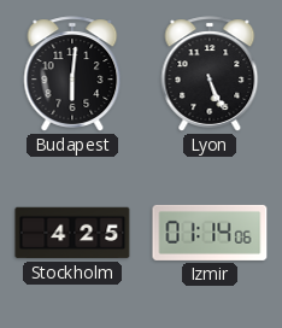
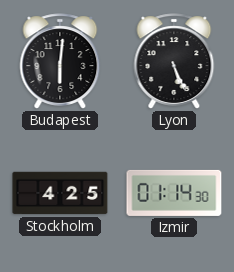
Izmir: 01:14:06 -> 01:14:30
